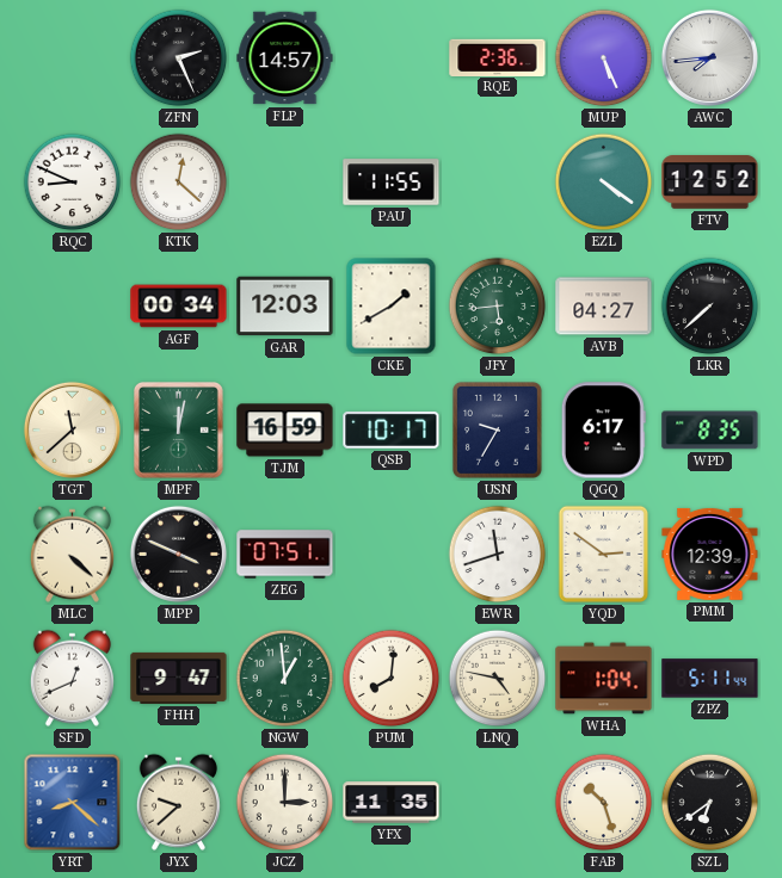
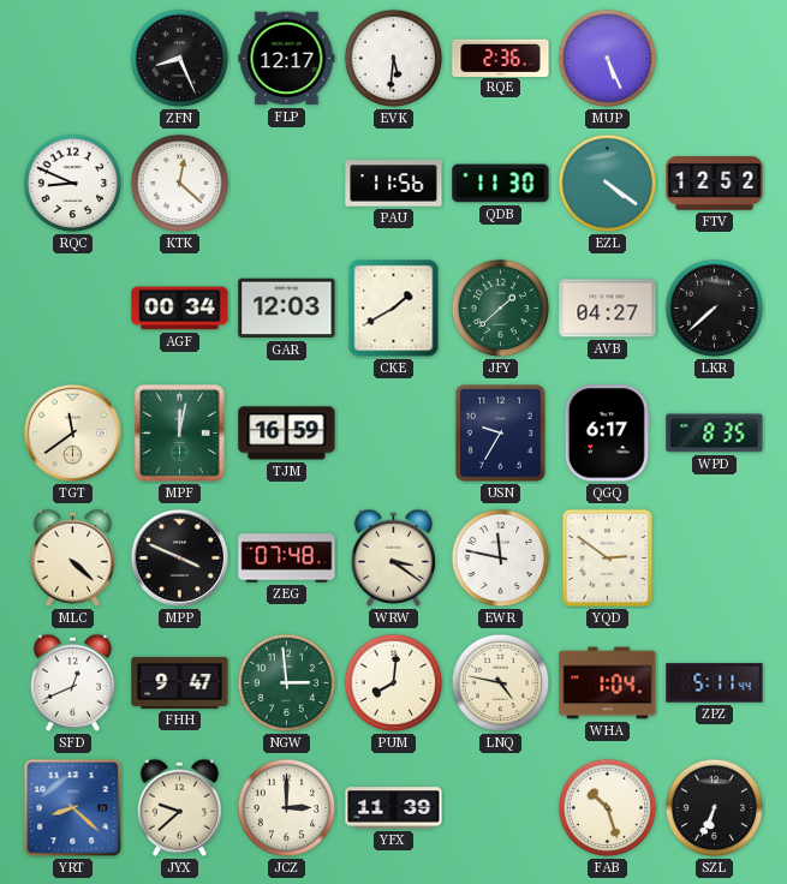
ZFN: 2:26 -> 8:26
FLP: 14:57 -> 12:17
EVK: none -> 5:31
AWC: 7:44 -> none
PAU: 11:55 -> 11:56
QDB: none -> 11:30
JFY: 5:44 -> 1:38
TGT: 11:38 -> 11:39
QSB: 10:17 -> none
ZEG: 07:51 -> 07:48
WRW: none -> 3:21
EWR: 11:42 -> 11:47
PMM: 12:39 -> none
NGW: 12:59 -> 2:59
YFX: 11:35 -> 11:39
SZL: 6:39 -> 6:34
